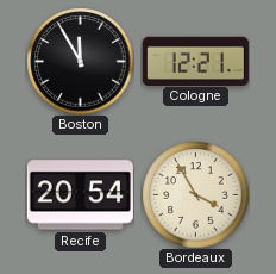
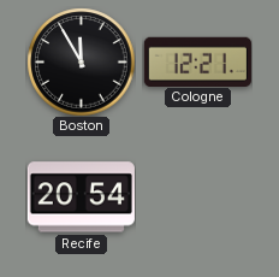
Bordeaux: 3:55 -> none
